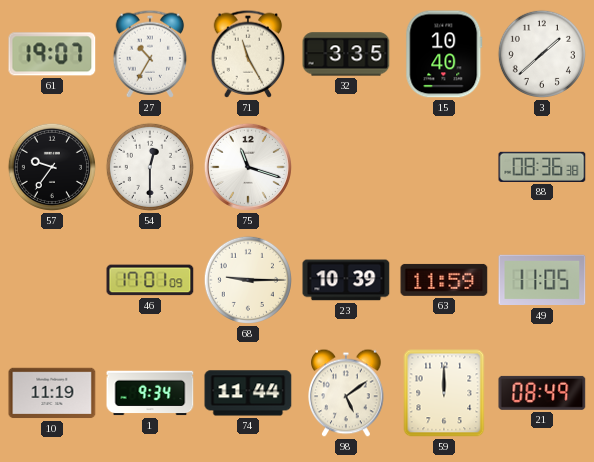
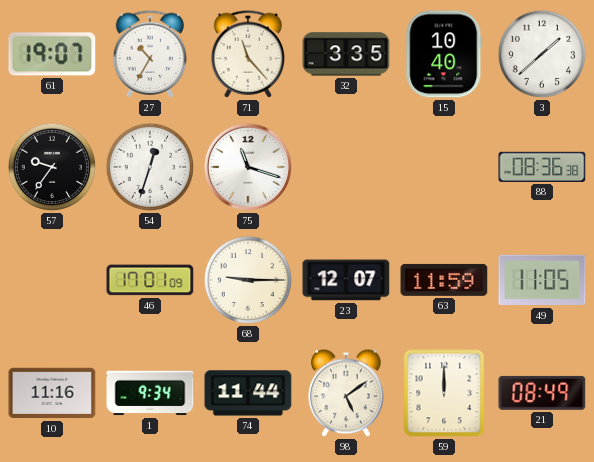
71: 11:25 -> 11:23
54: 12:30 -> 12:33
23: 10:39 -> 12:07
10: 11:19 -> 11:16
